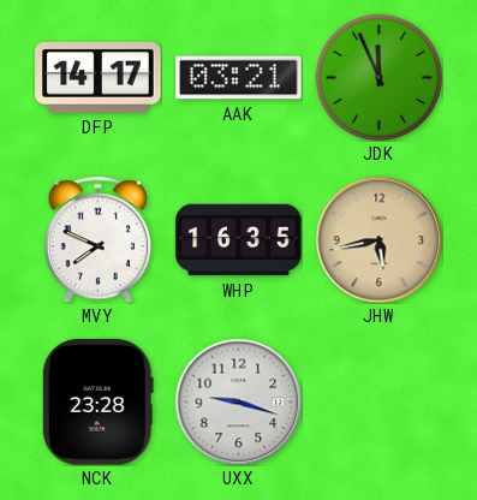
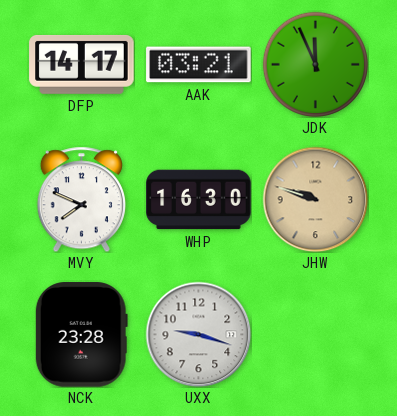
WHP: 16:35 -> 16:30
JHW: 5:43 -> 9:48
